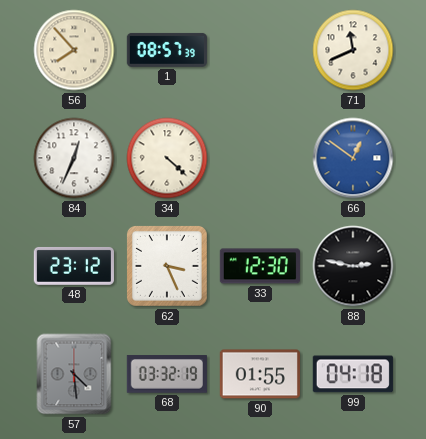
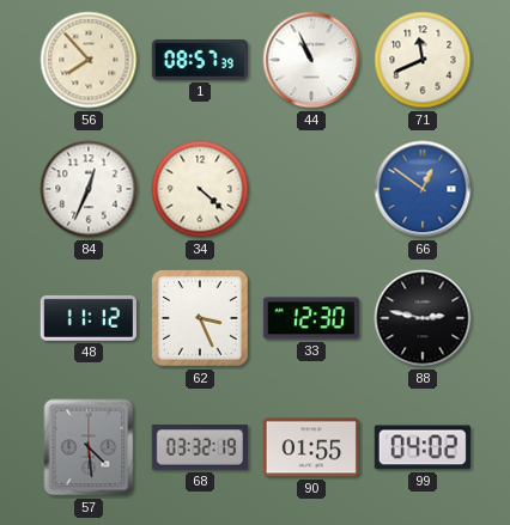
44: none -> 10:56
48: 23:12 -> 11:12
99: 04:18 -> 04:02
